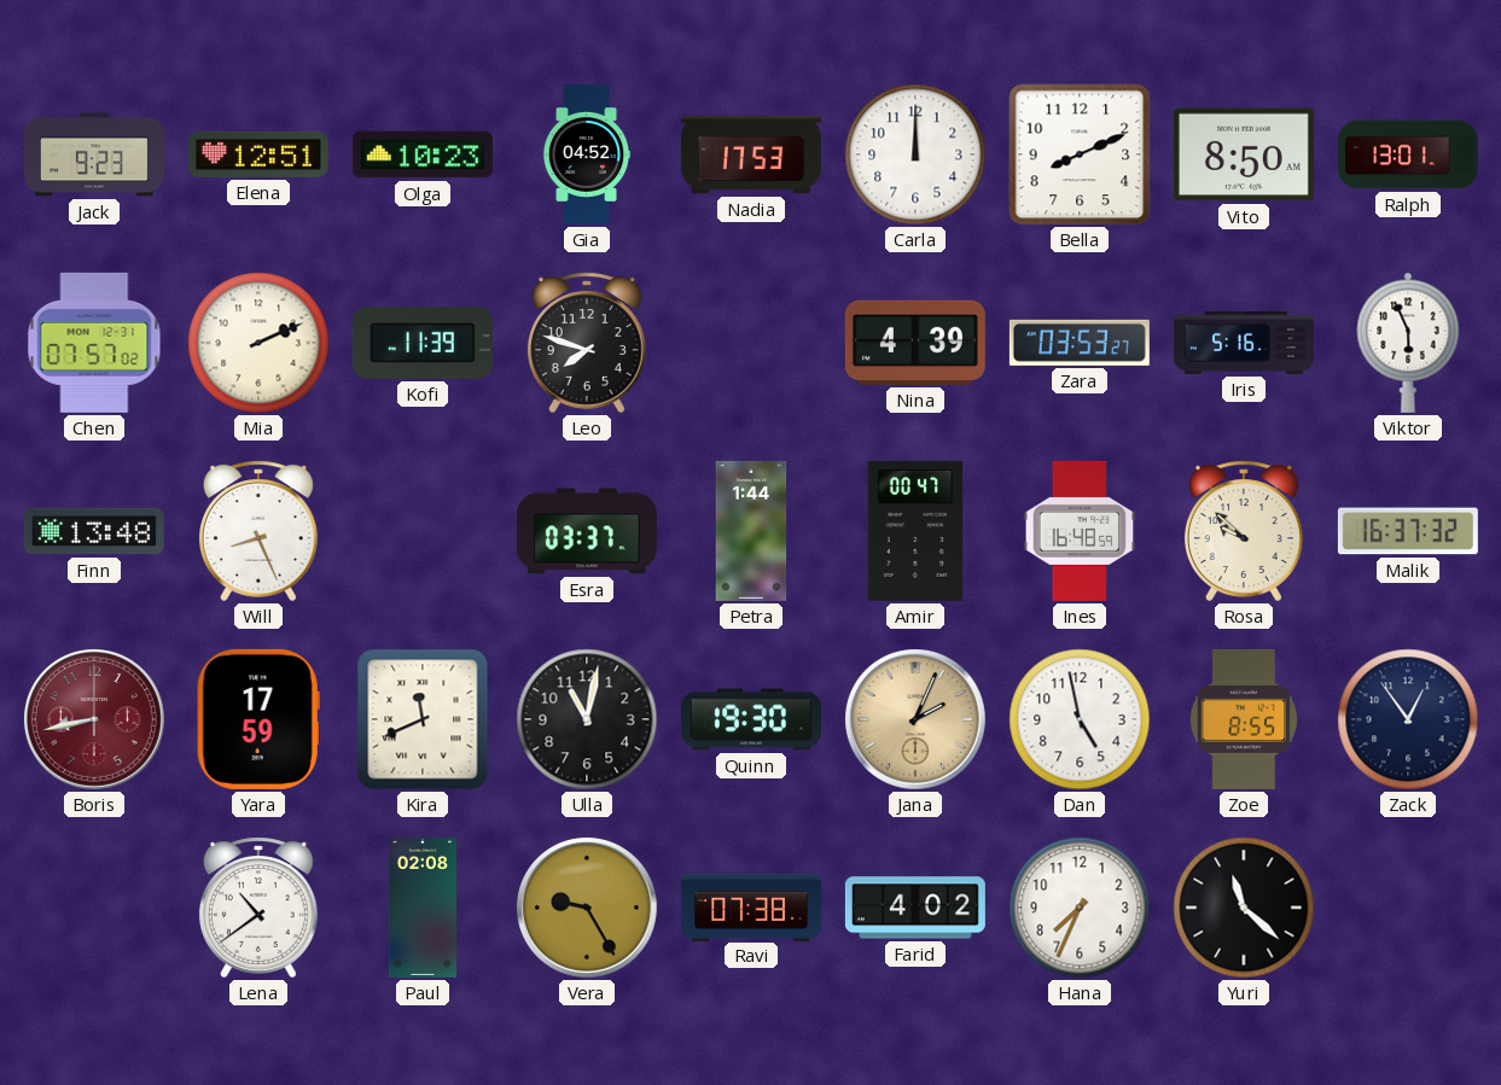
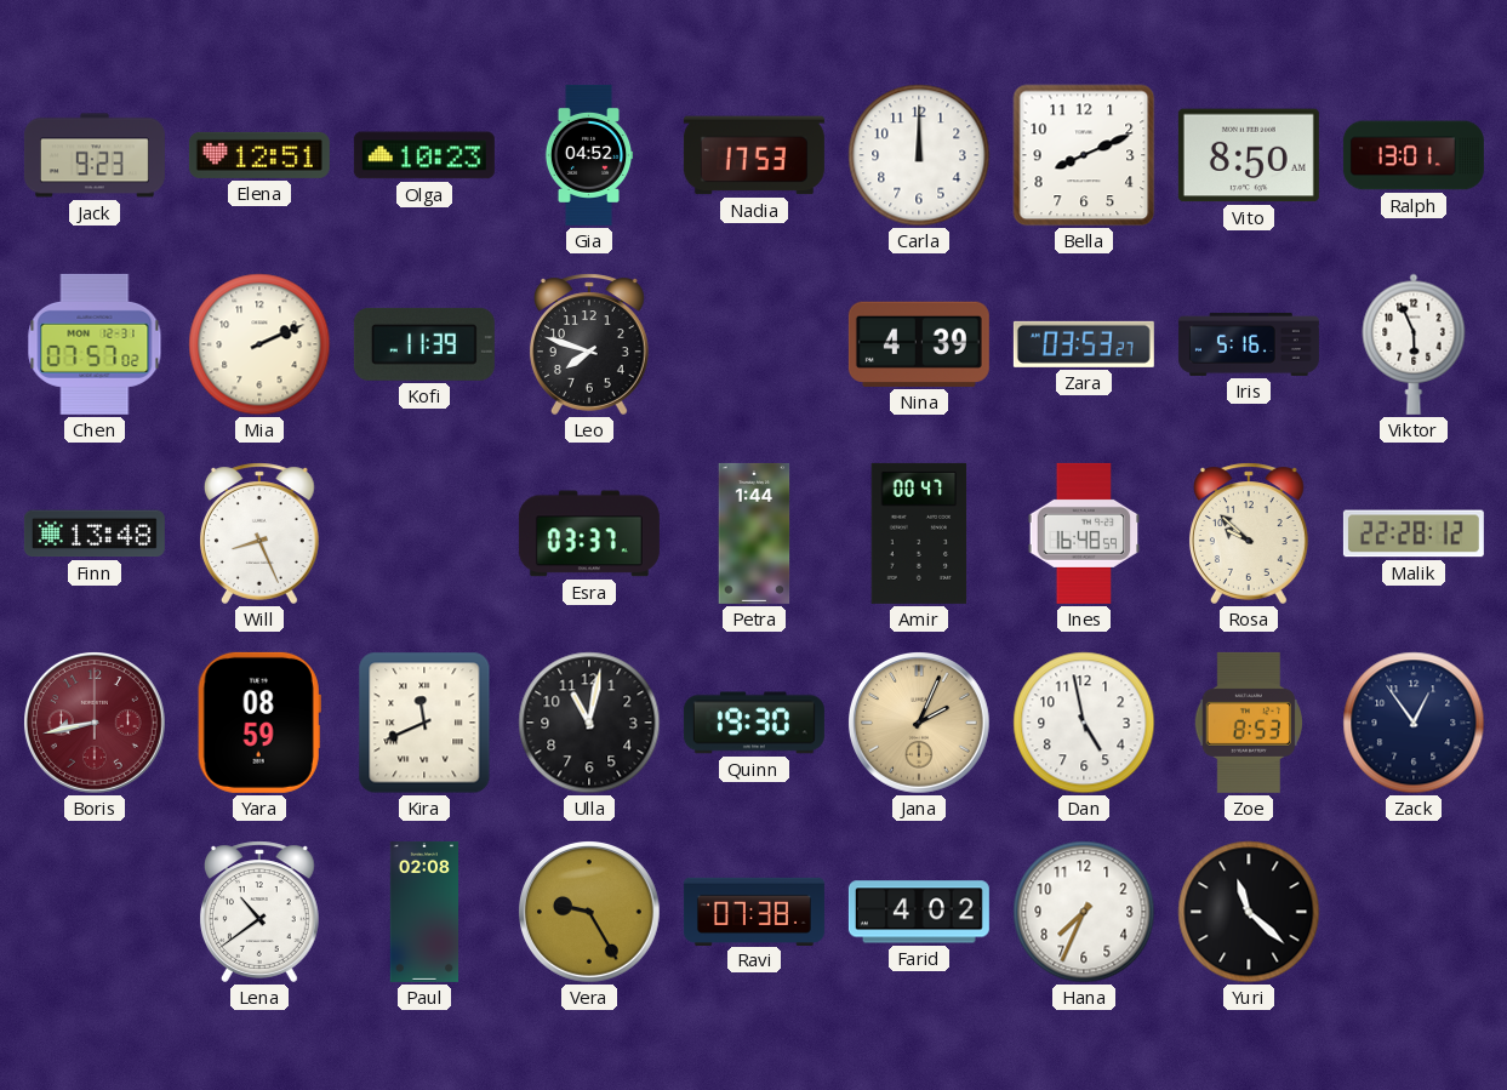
Malik: 16:37 -> 22:28
Yara: 17:59 -> 08:59
Zoe: 8:55 -> 8:53
